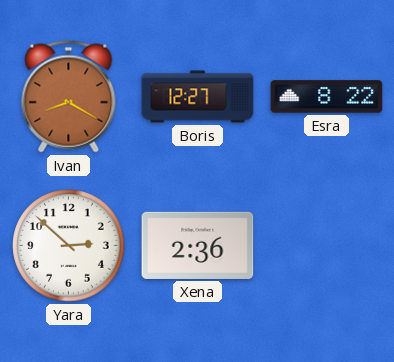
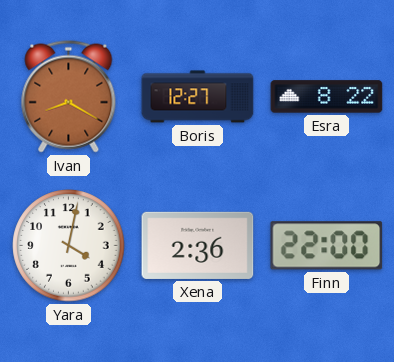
Yara: 2:52 -> 4:02
Finn: none -> 22:00
